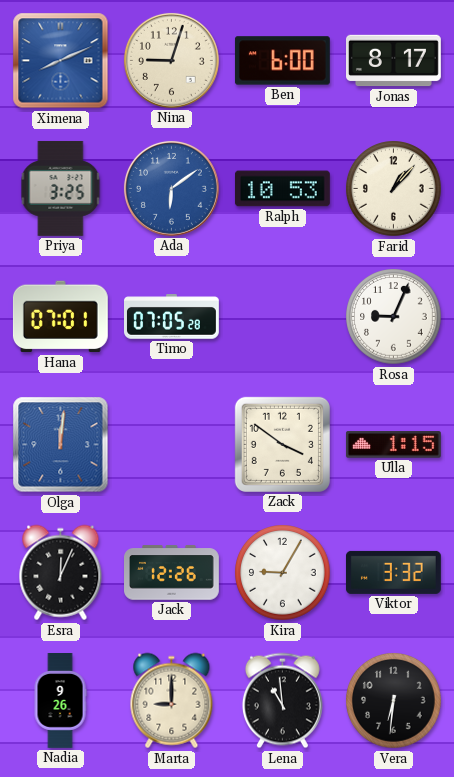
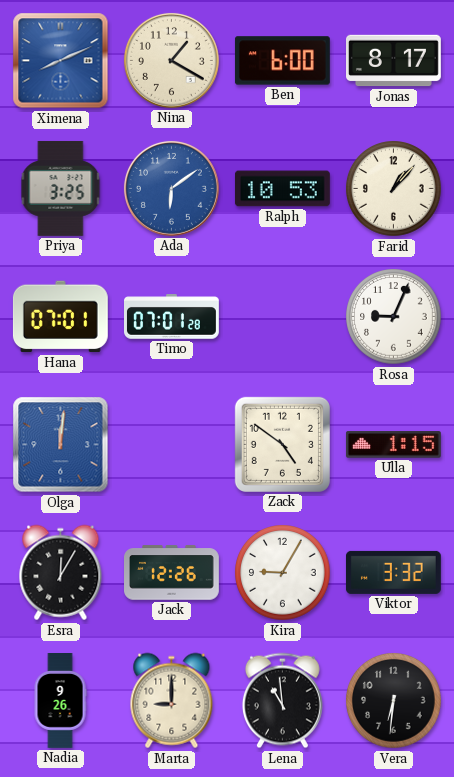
Nina: 9:03 -> 1:20
Timo: 07:05 -> 07:01
Zack: 3:51 -> 4:51
Esra: 12:04 -> 12:05
